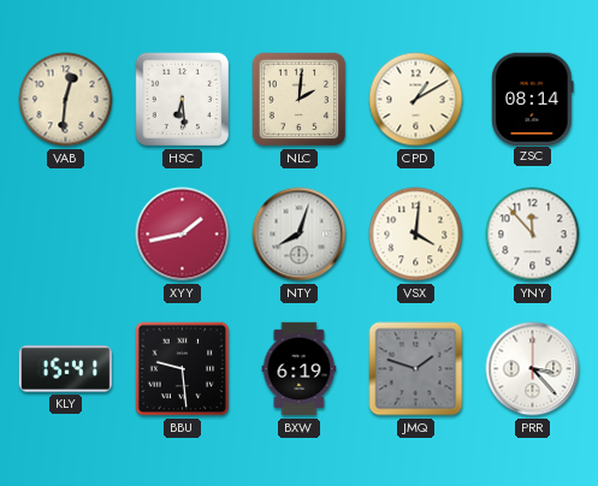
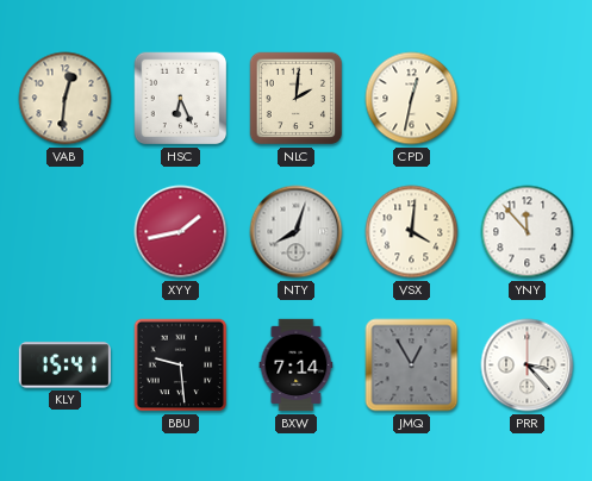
HSC: 6:29 -> 6:26
CPD: 1:10 -> 12:32
ZSC: 08:14 -> none
BXW: 6:19 -> 7:14
JMQ: 1:48 -> 12:55
